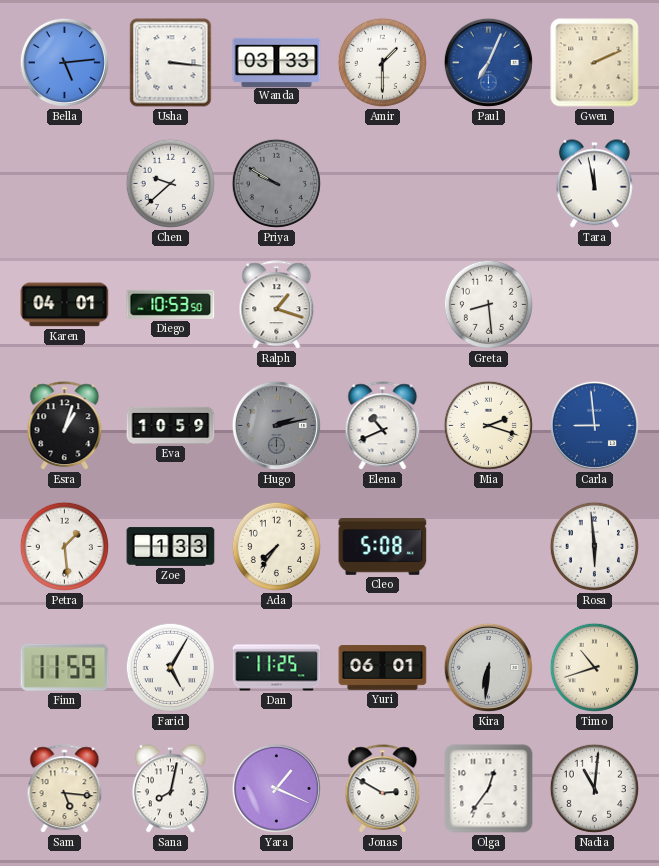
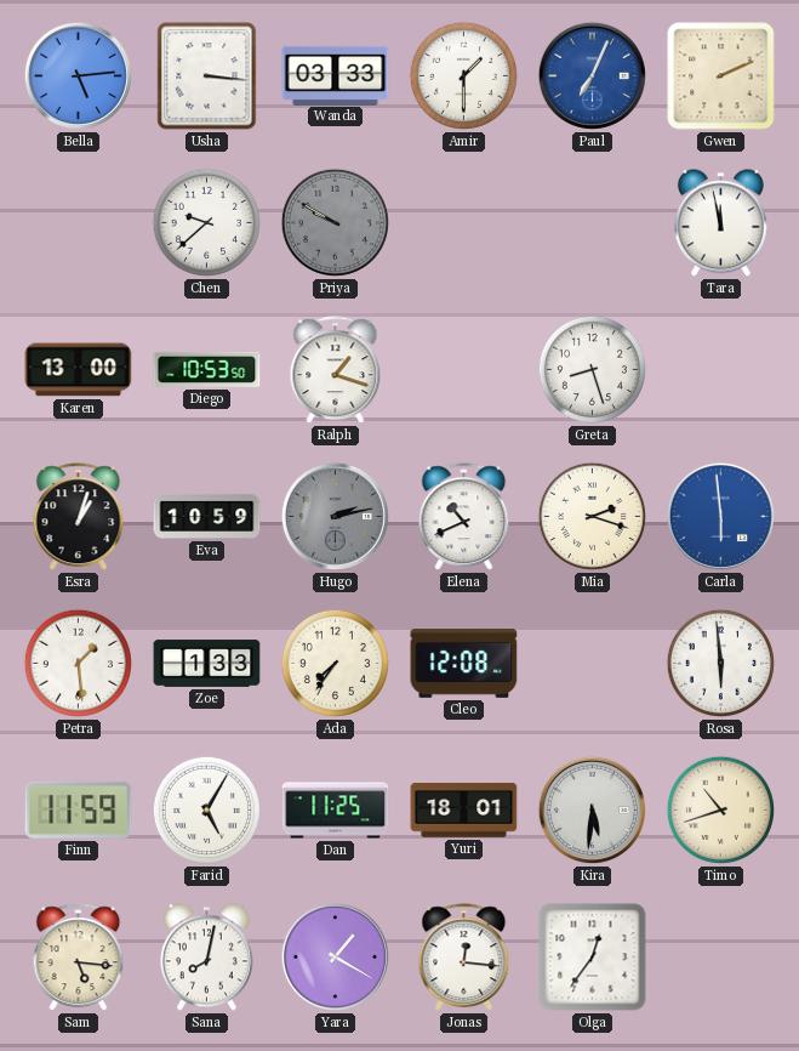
Karen: 04:01 -> 13:00
Greta: 8:29 -> 8:27
Carla: 8:59 -> 5:59
Cleo: 5:08 -> 12:08
Yuri: 06:01 -> 18:01
Kira: 6:31 -> 5:31
Yara: 1:19 -> 1:20
Jonas: 2:50 -> 12:16
Nadia: 11:01 -> none
